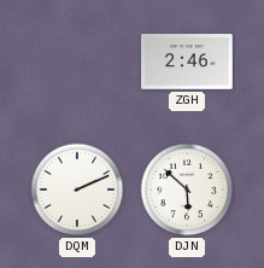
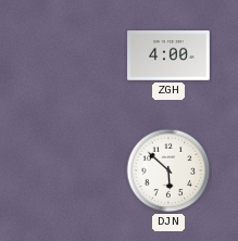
ZGH: 2:46 -> 4:00
DQM: 2:11 -> none
